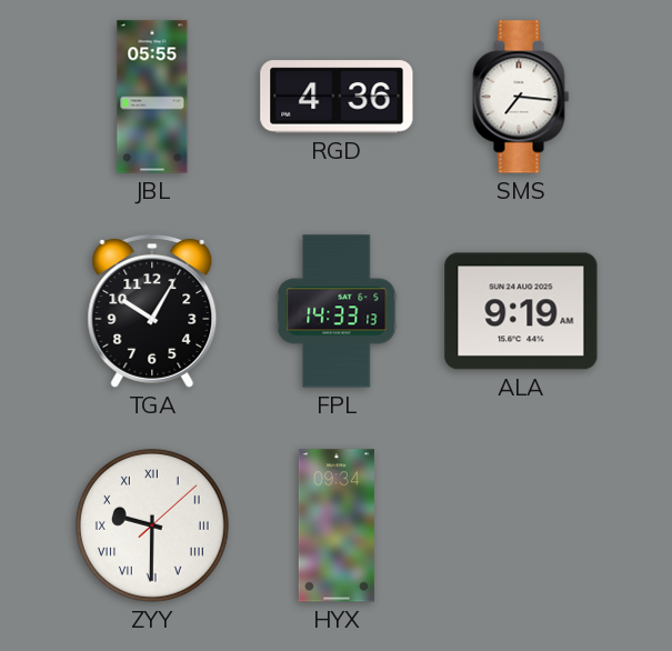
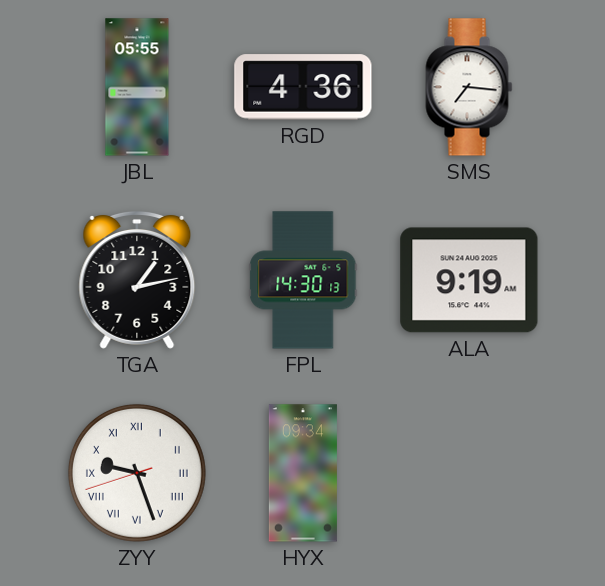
TGA: 10:05 -> 1:13
FPL: 14:33 -> 14:30
ZYY: 9:30 -> 9:26
